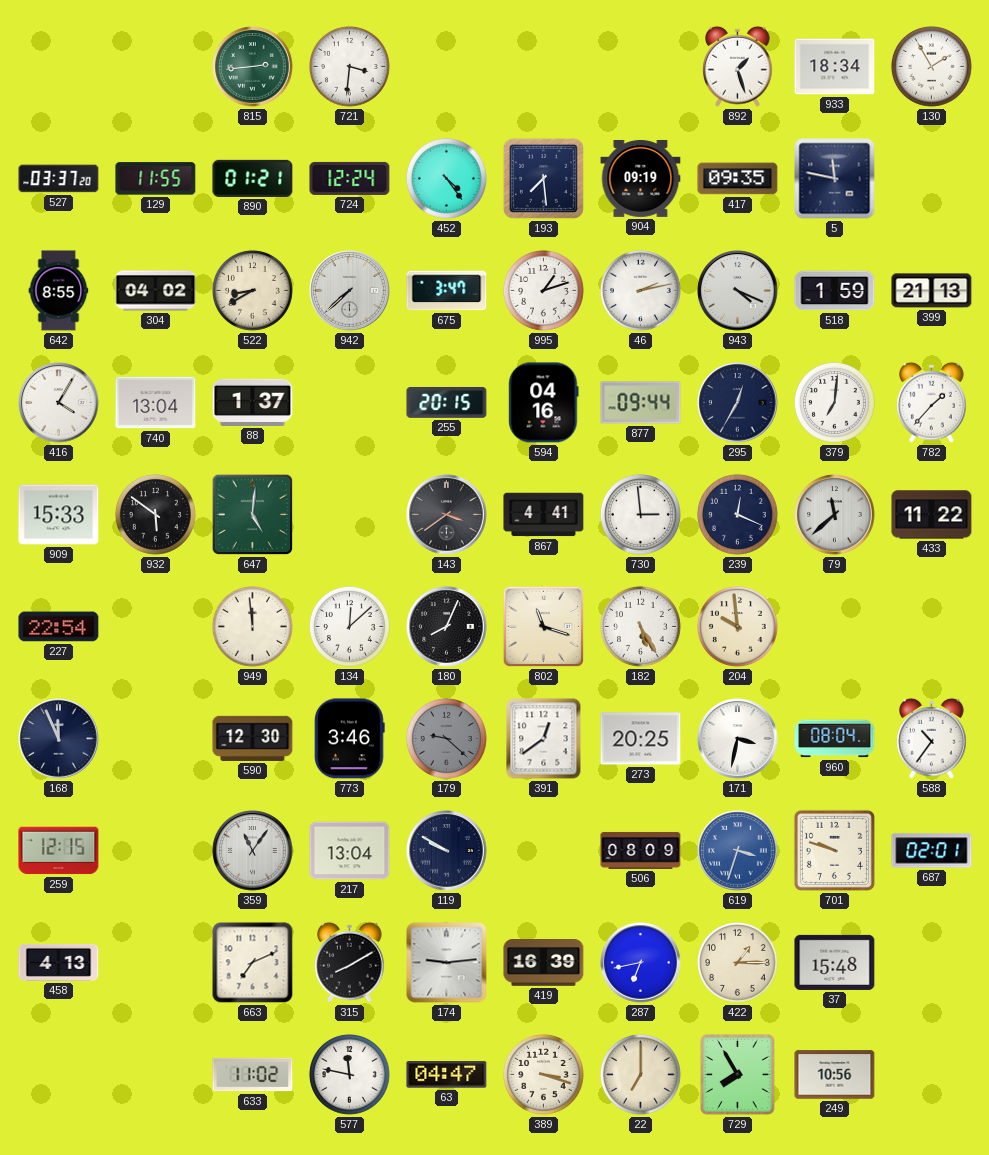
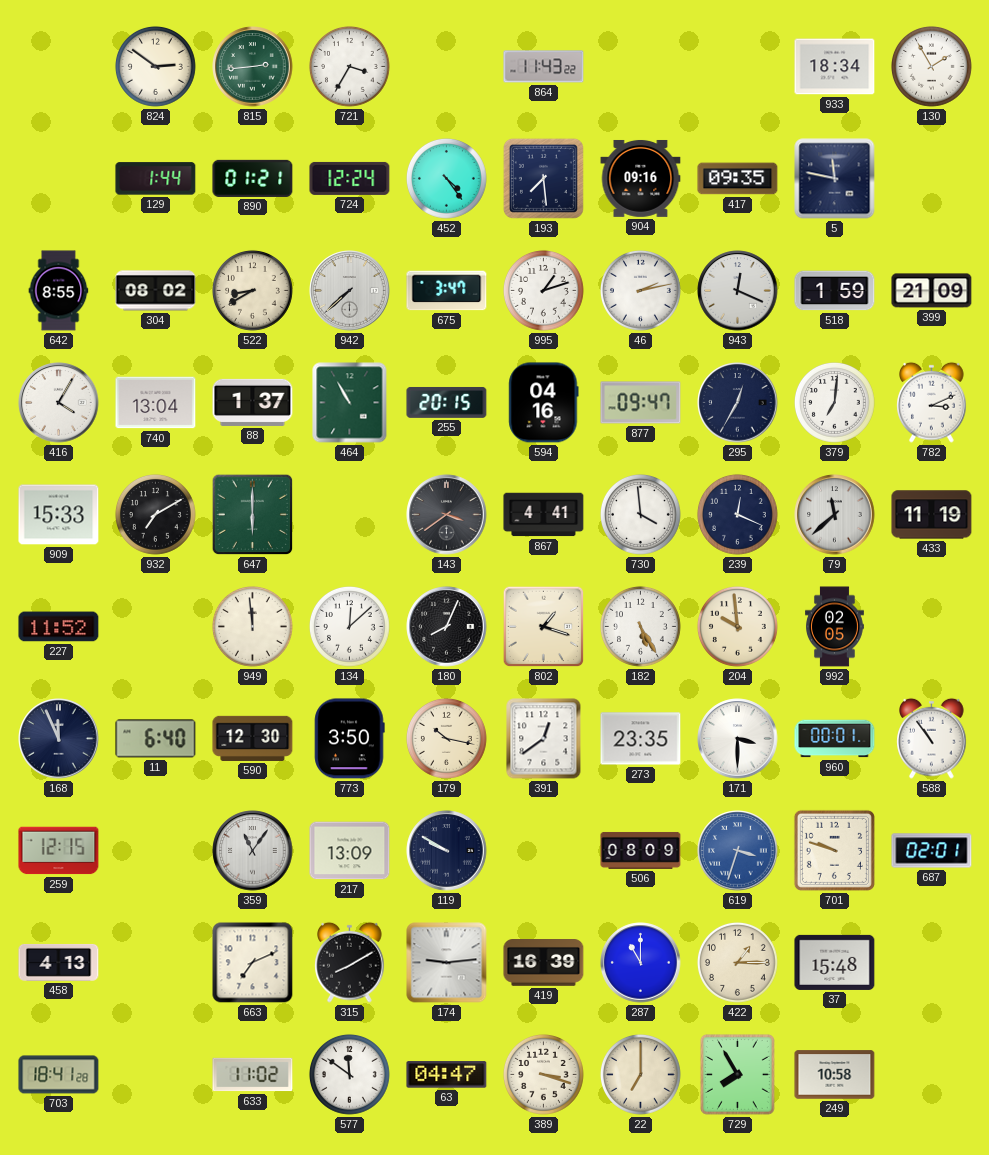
824: none -> 2:51
721: 3:31 -> 3:35
864: none -> 11:43
892: 1:27 -> none
527: 03:37 -> none
129: 11:55 -> 1:44
904: 09:19 -> 09:16
304: 04:02 -> 08:02
943: 4:19 -> 12:19
399: 21:13 -> 21:09
464: none -> 10:55
877: 09:44 -> 09:47
782: 1:37 -> 3:11
932: 5:51 -> 7:10
647: 5:01 -> 6:00
730: 2:59 -> 3:59
433: 11:22 -> 11:19
227: 22:54 -> 11:52
802: 11:18 -> 1:18
992: none -> 02:05
11: none -> 6:40
773: 3:46 -> 3:50
179: 9:22 -> 10:17
179 dial: grey -> cream
273: 20:25 -> 23:35
171: 3:32 -> 3:30
960: 08:04 -> 00:01
588: 10:36 -> 10:54
217: 13:04 -> 13:09
287: 6:43 -> 11:00
703: none -> 18:41
577: 11:47 -> 11:51
249: 10:56 -> 10:58
